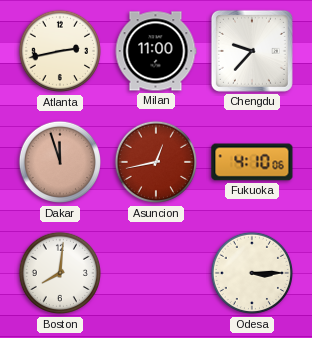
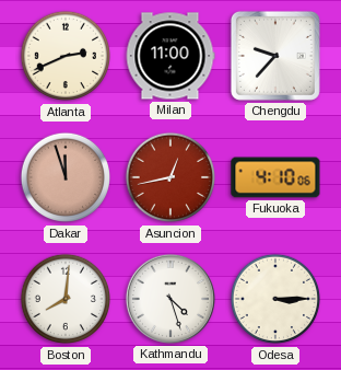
Atlanta: 2:43 -> 2:41
Kathmandu: none -> 4:27
